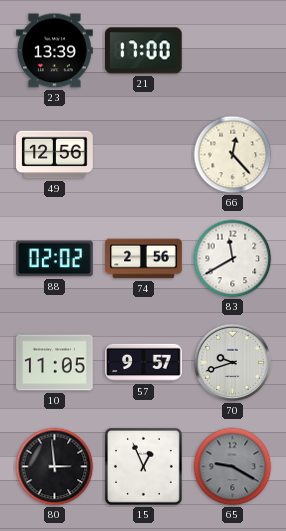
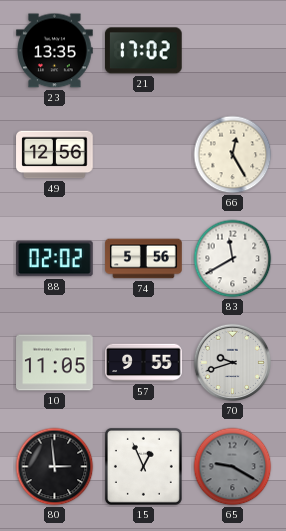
23: 13:39 -> 13:35
21: 17:00 -> 17:02
66: 12:23 -> 12:25
74: 2:56 -> 5:56
57: 9:57 -> 9:55
